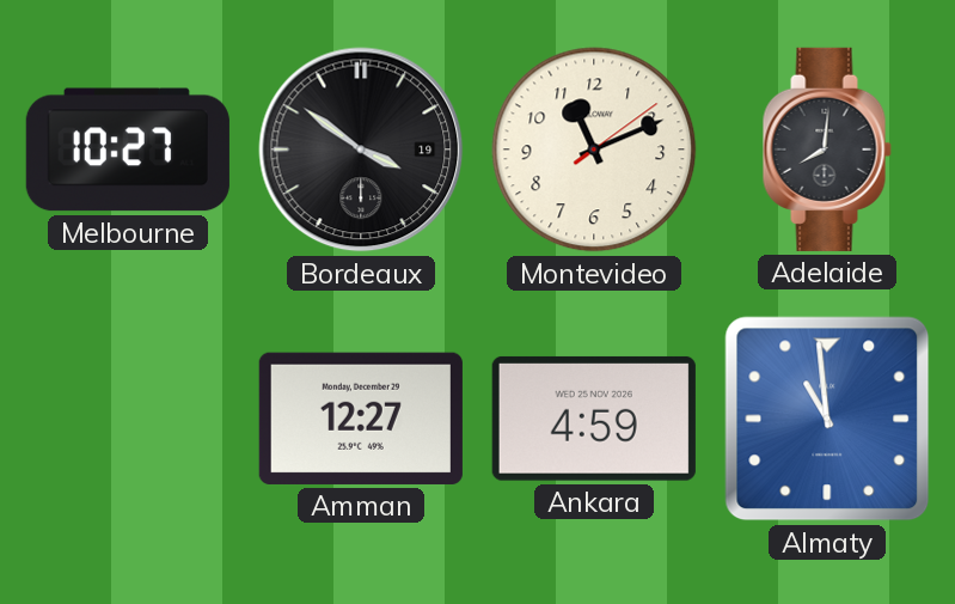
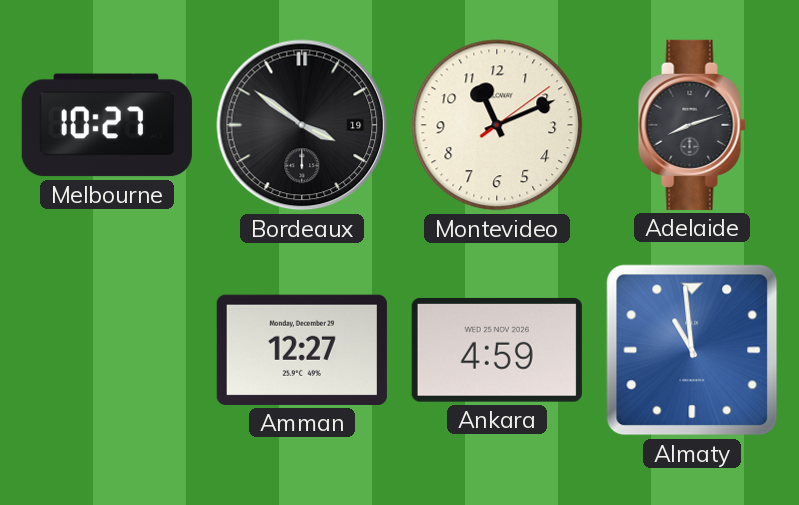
Adelaide: 8:01 -> 8:12
